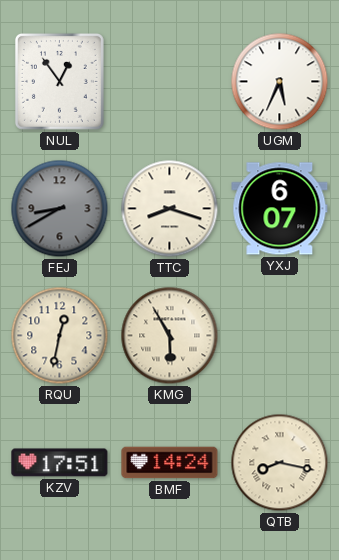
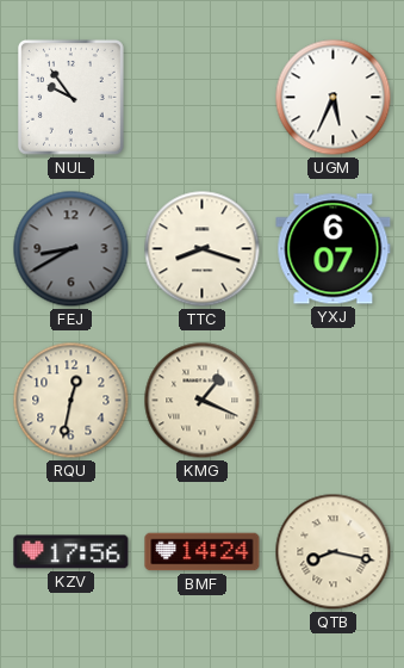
NUL: 12:54 -> 9:54
KMG: 5:55 -> 1:19
KZV: 17:51 -> 17:56
